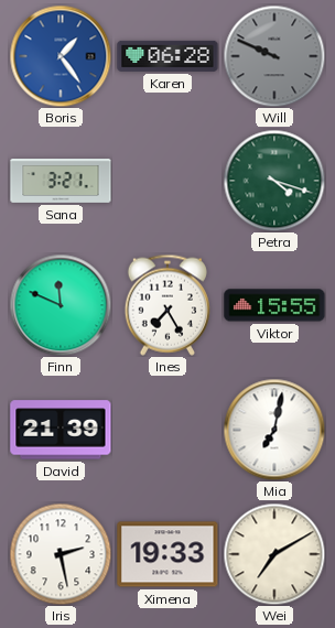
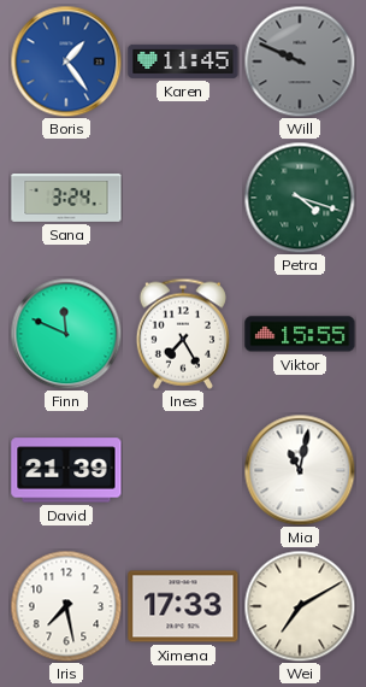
Karen: 06:28 -> 11:45
Sana: 3:21 -> 3:24
Mia: 7:02 -> 11:02
Iris: 2:28 -> 7:28
Ximena: 19:33 -> 17:33
